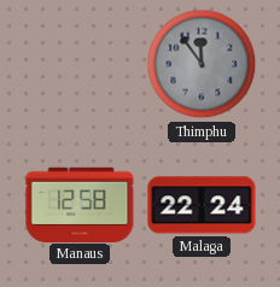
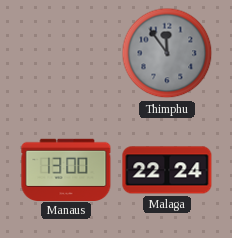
Manaus: 12:58 -> 13:00
